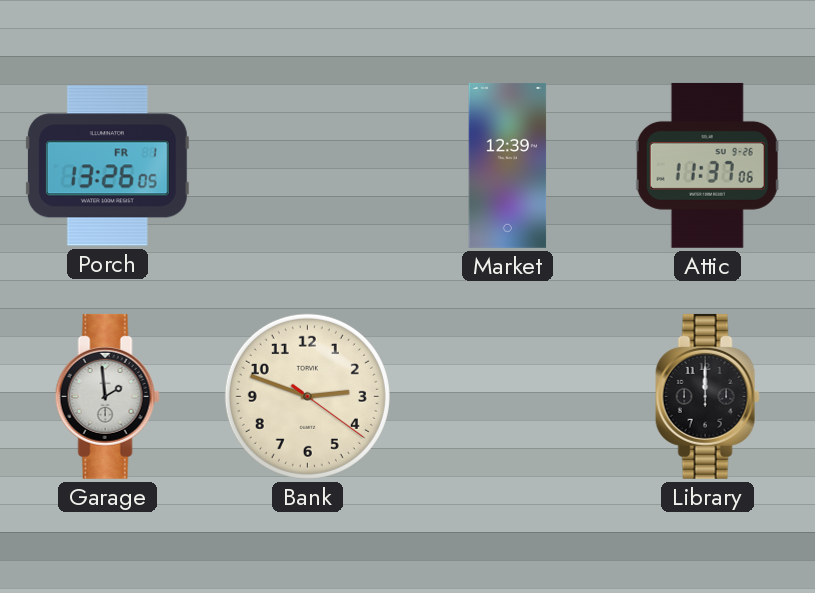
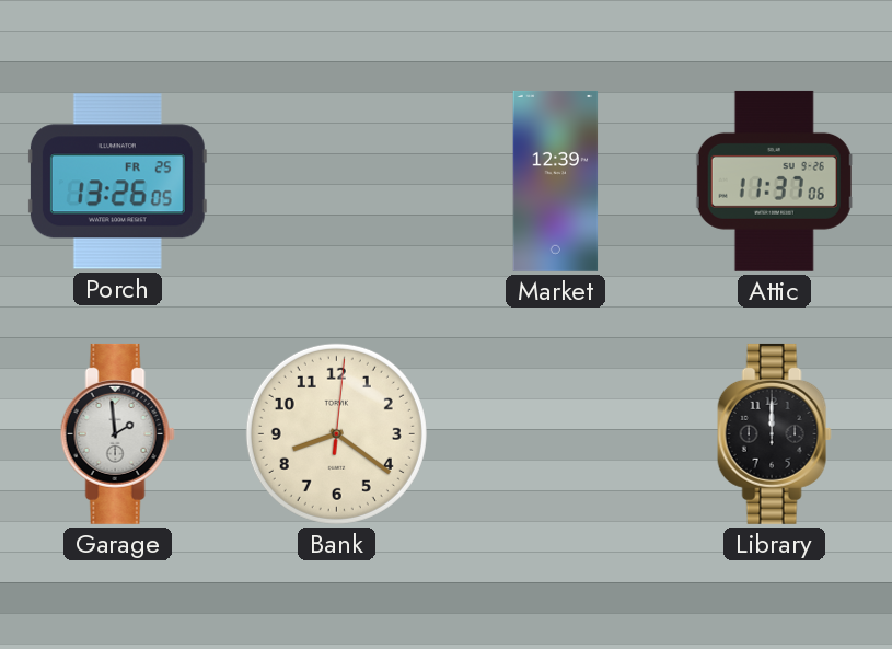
Porch date: FR 1 -> FR 25
Bank: 2:48 -> 8:21
